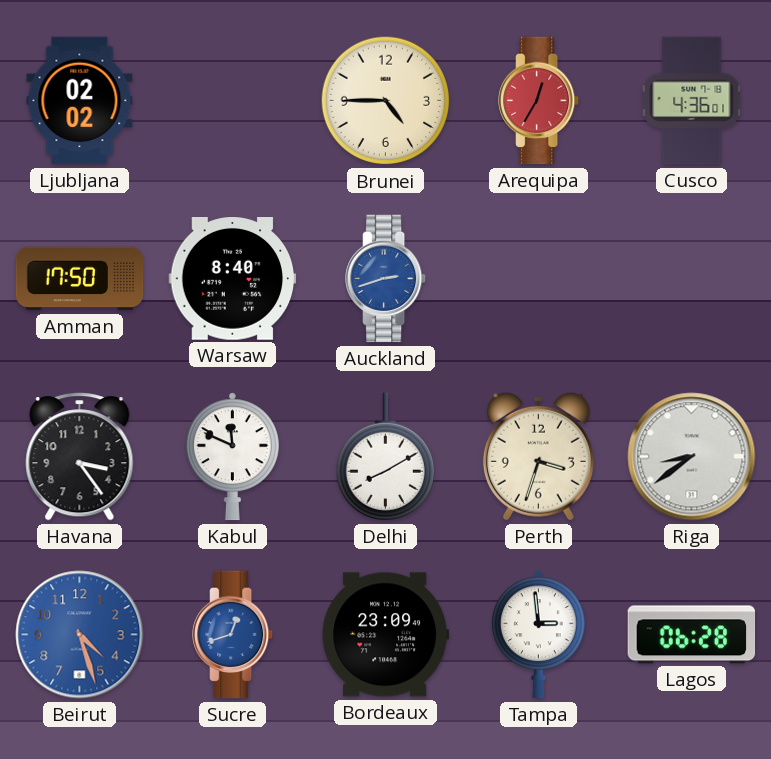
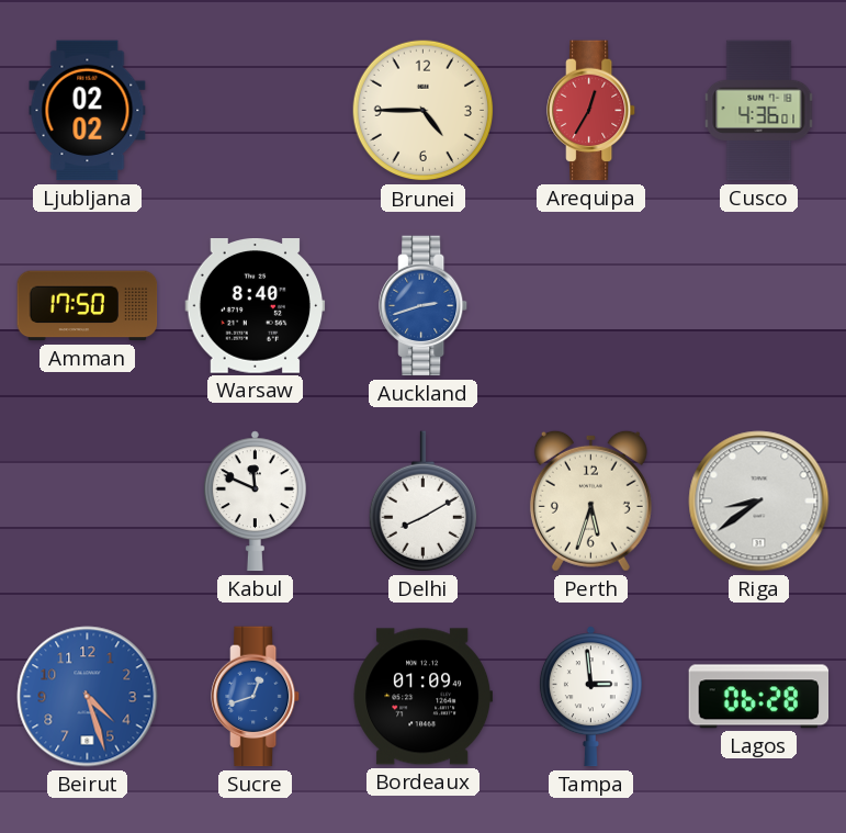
Havana: 3:24 -> none
Perth: 3:33 -> 5:33
Bordeaux: 23:09 -> 01:09
